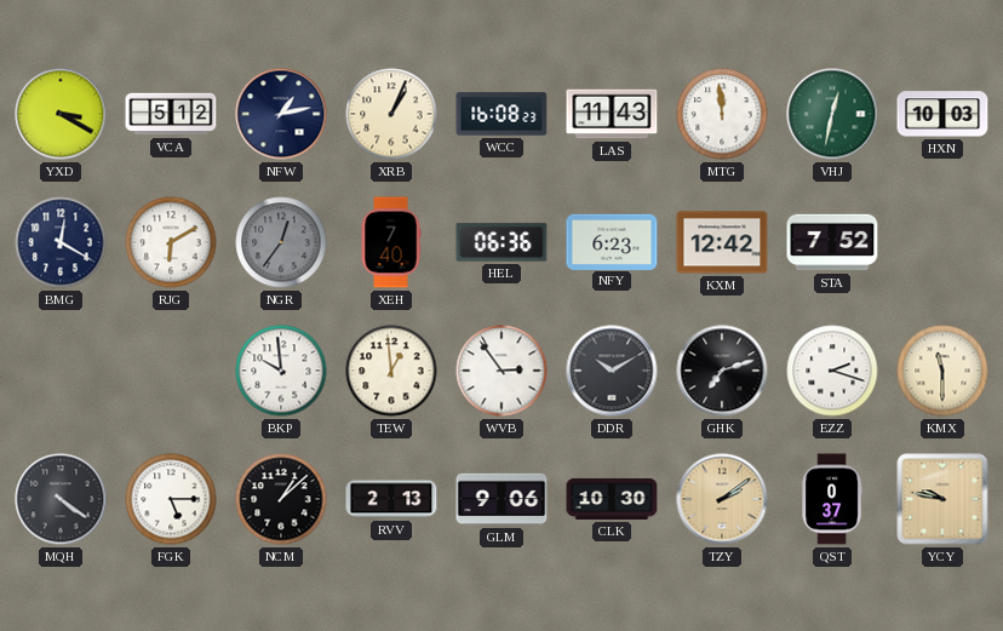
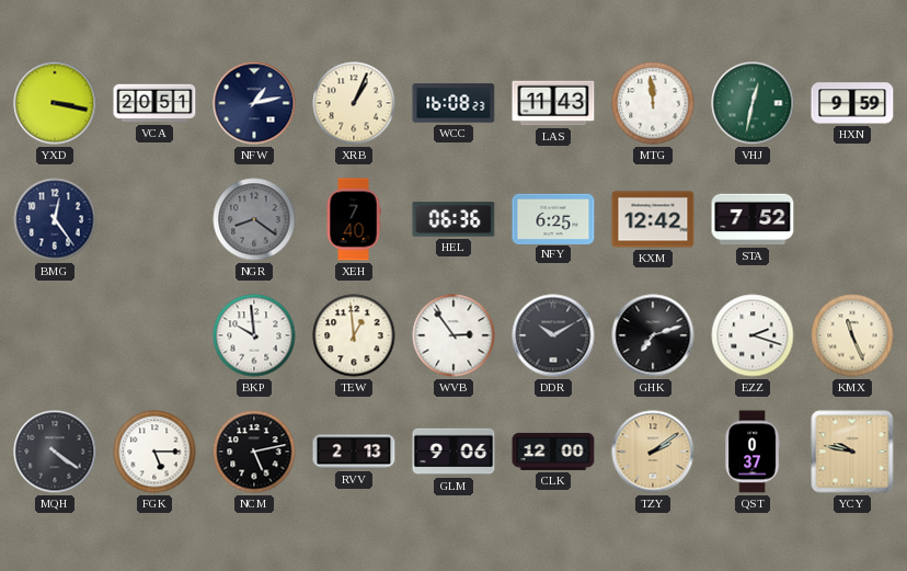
YXD: 3:20 -> 3:17
VCA: 5:12 -> 20:51
HXN: 10:03 -> 9:59
BMG: 12:20 -> 12:24
RJG: 6:10 -> none
NGR: 12:36 -> 8:21
NFY: 6:23 -> 6:25
KMX: 11:30 -> 11:26
NCM: 1:08 -> 5:13
CLK: 10:30 -> 12:00
